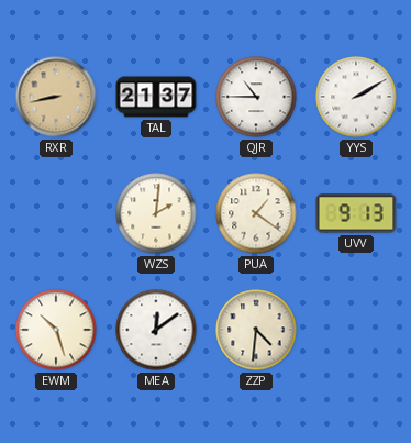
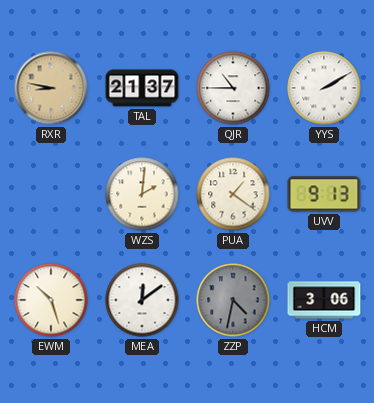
RXR: 8:43 -> 8:47
ZZP: 4:31 -> 4:32
ZZP dial: cream -> grey
HCM: none -> 3:06
